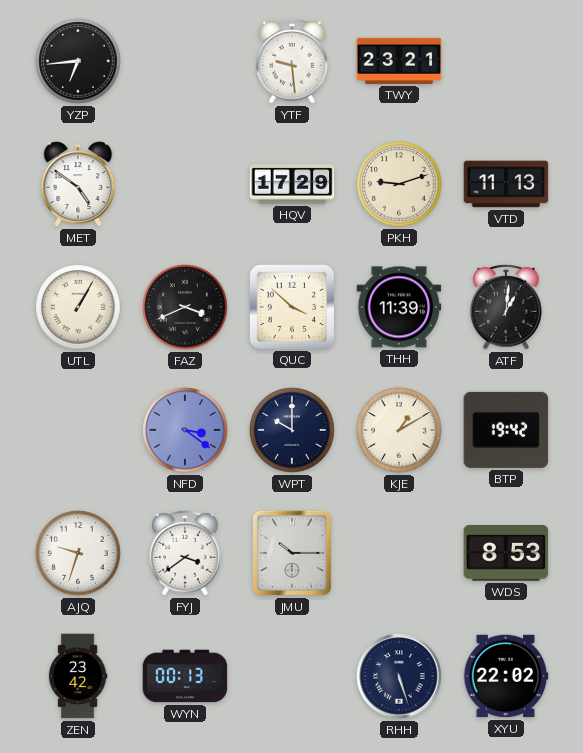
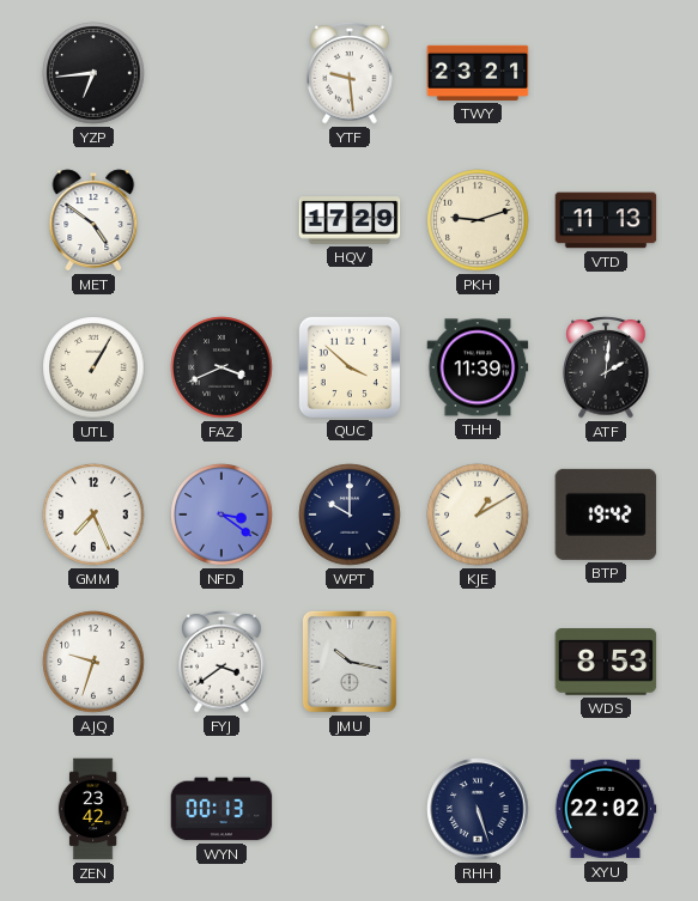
ATF: 1:01 -> 2:01
GMM: none -> 7:26
JMU: 10:15 -> 10:17
